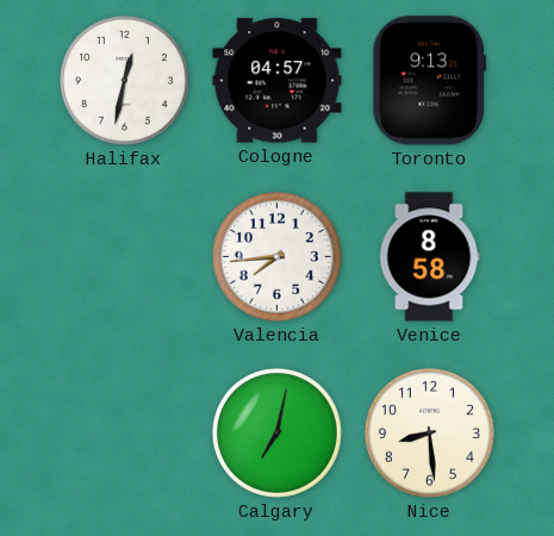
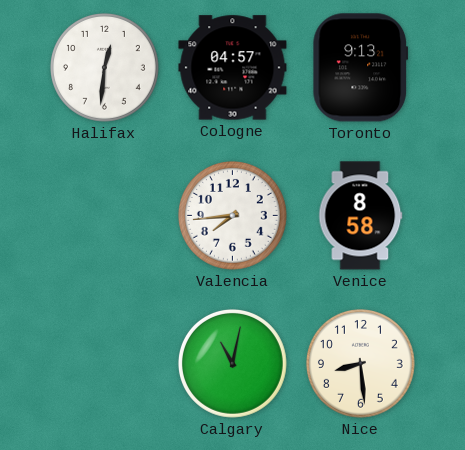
Halifax: 12:32 -> 12:31
Calgary: 7:02 -> 11:02
